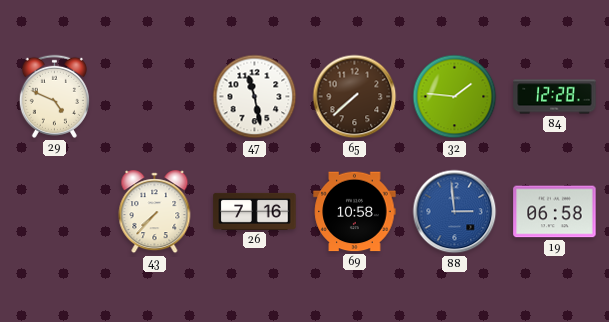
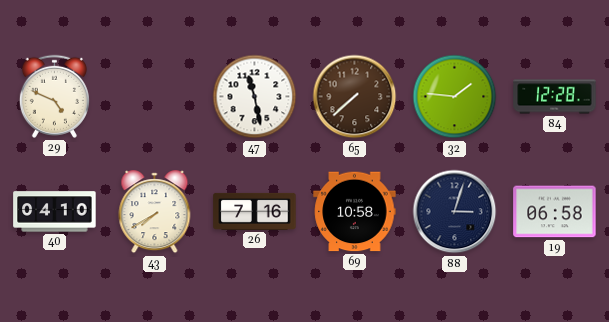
40: none -> 04:10
43: 7:37 -> 7:40
88: 2:59 -> 3:03
88 dial: blue -> navy
